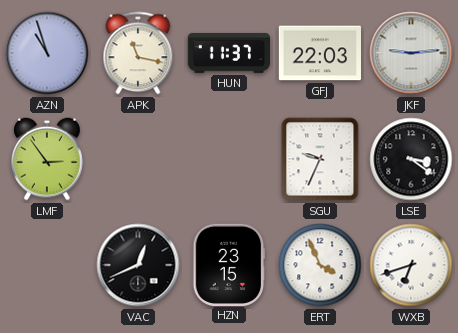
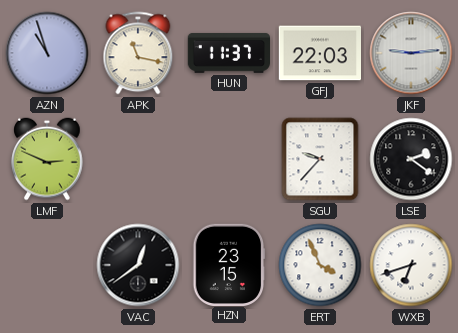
LMF: 2:54 -> 2:49
SGU: 9:34 -> 9:37
LSE: 3:21 -> 2:21
VAC: 12:41 -> 12:39
